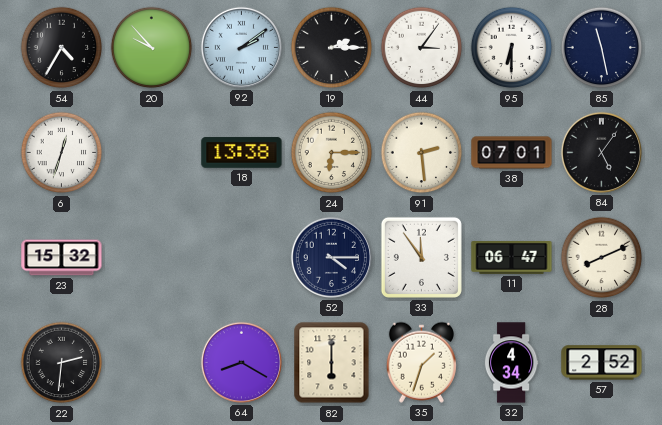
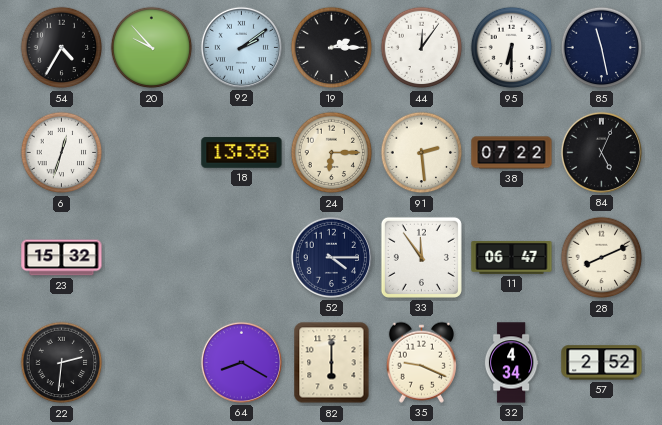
44: 3:06 -> 12:06
38: 07:01 -> 07:22
84: 5:06 -> 5:04
35: 1:33 -> 9:19
